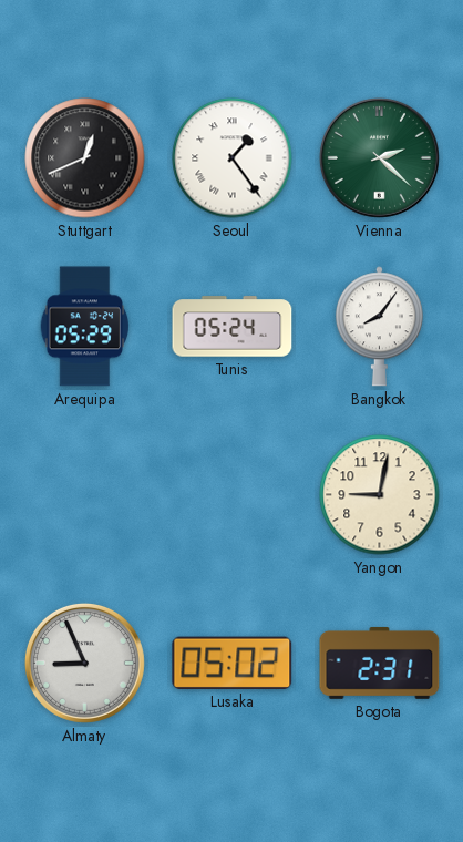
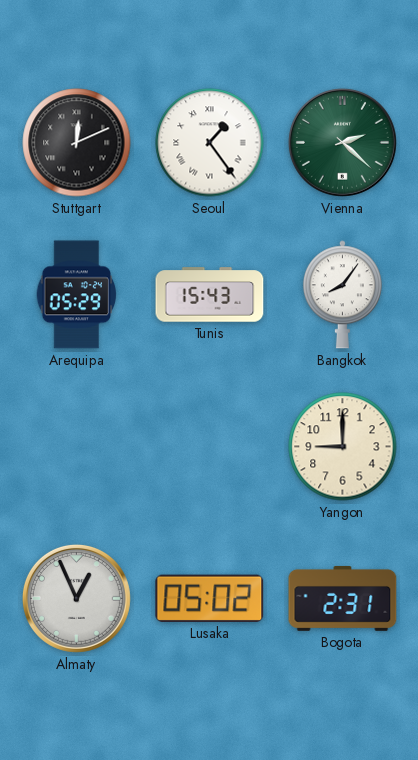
Stuttgart: 12:41 -> 12:11
Tunis: 05:24 -> 15:43
Yangon: 9:02 -> 9:00
Almaty: 8:56 -> 12:56
